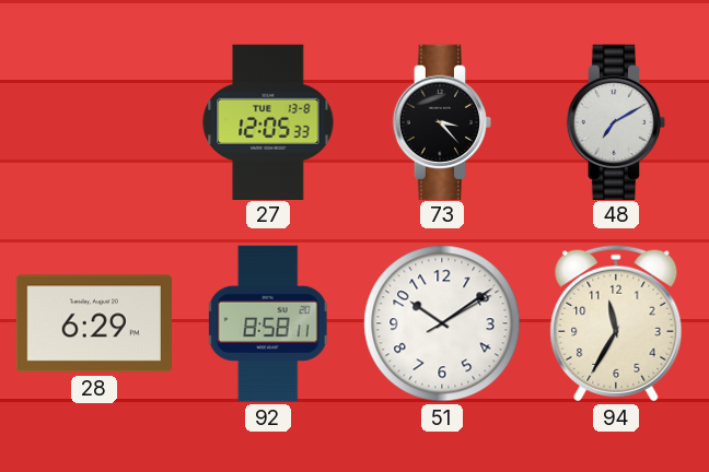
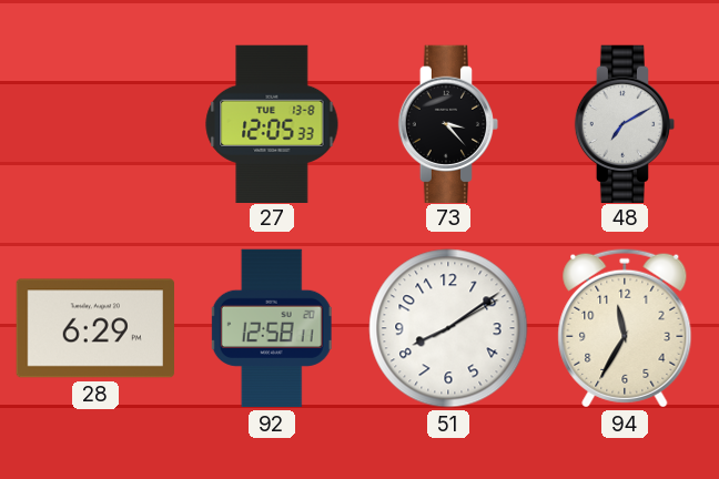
92: 8:58 -> 12:58
51: 10:09 -> 8:09
